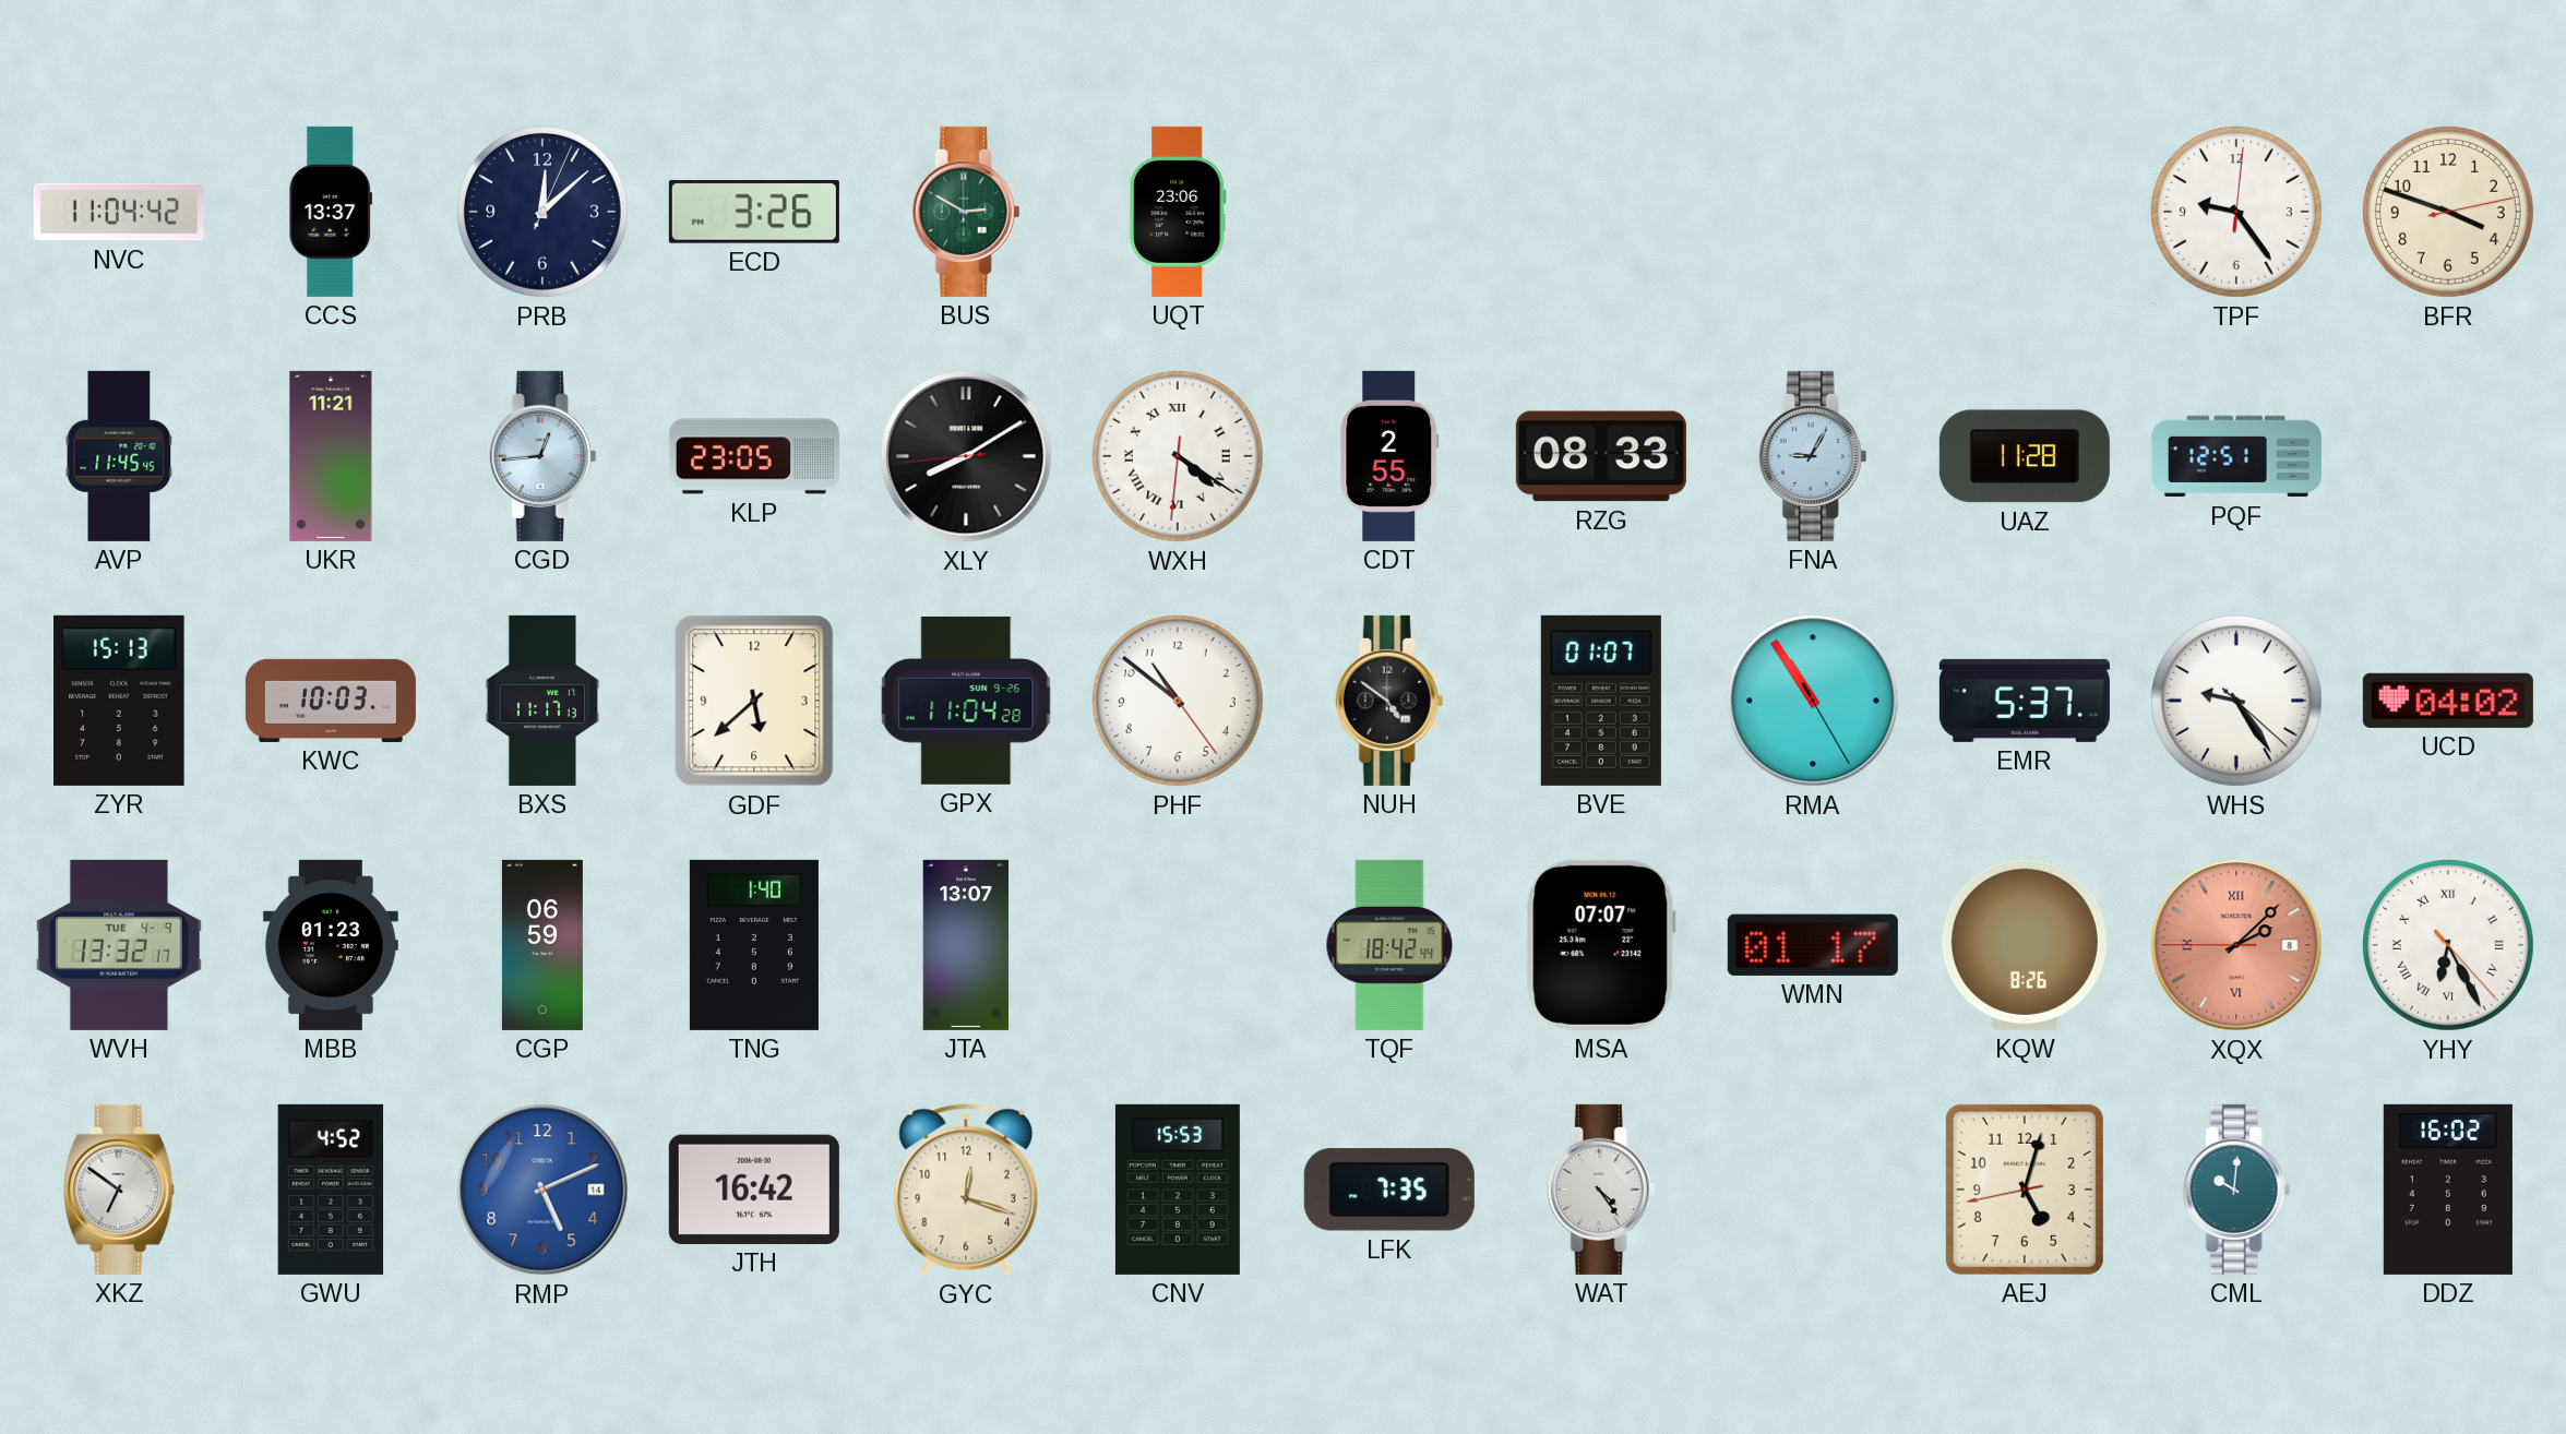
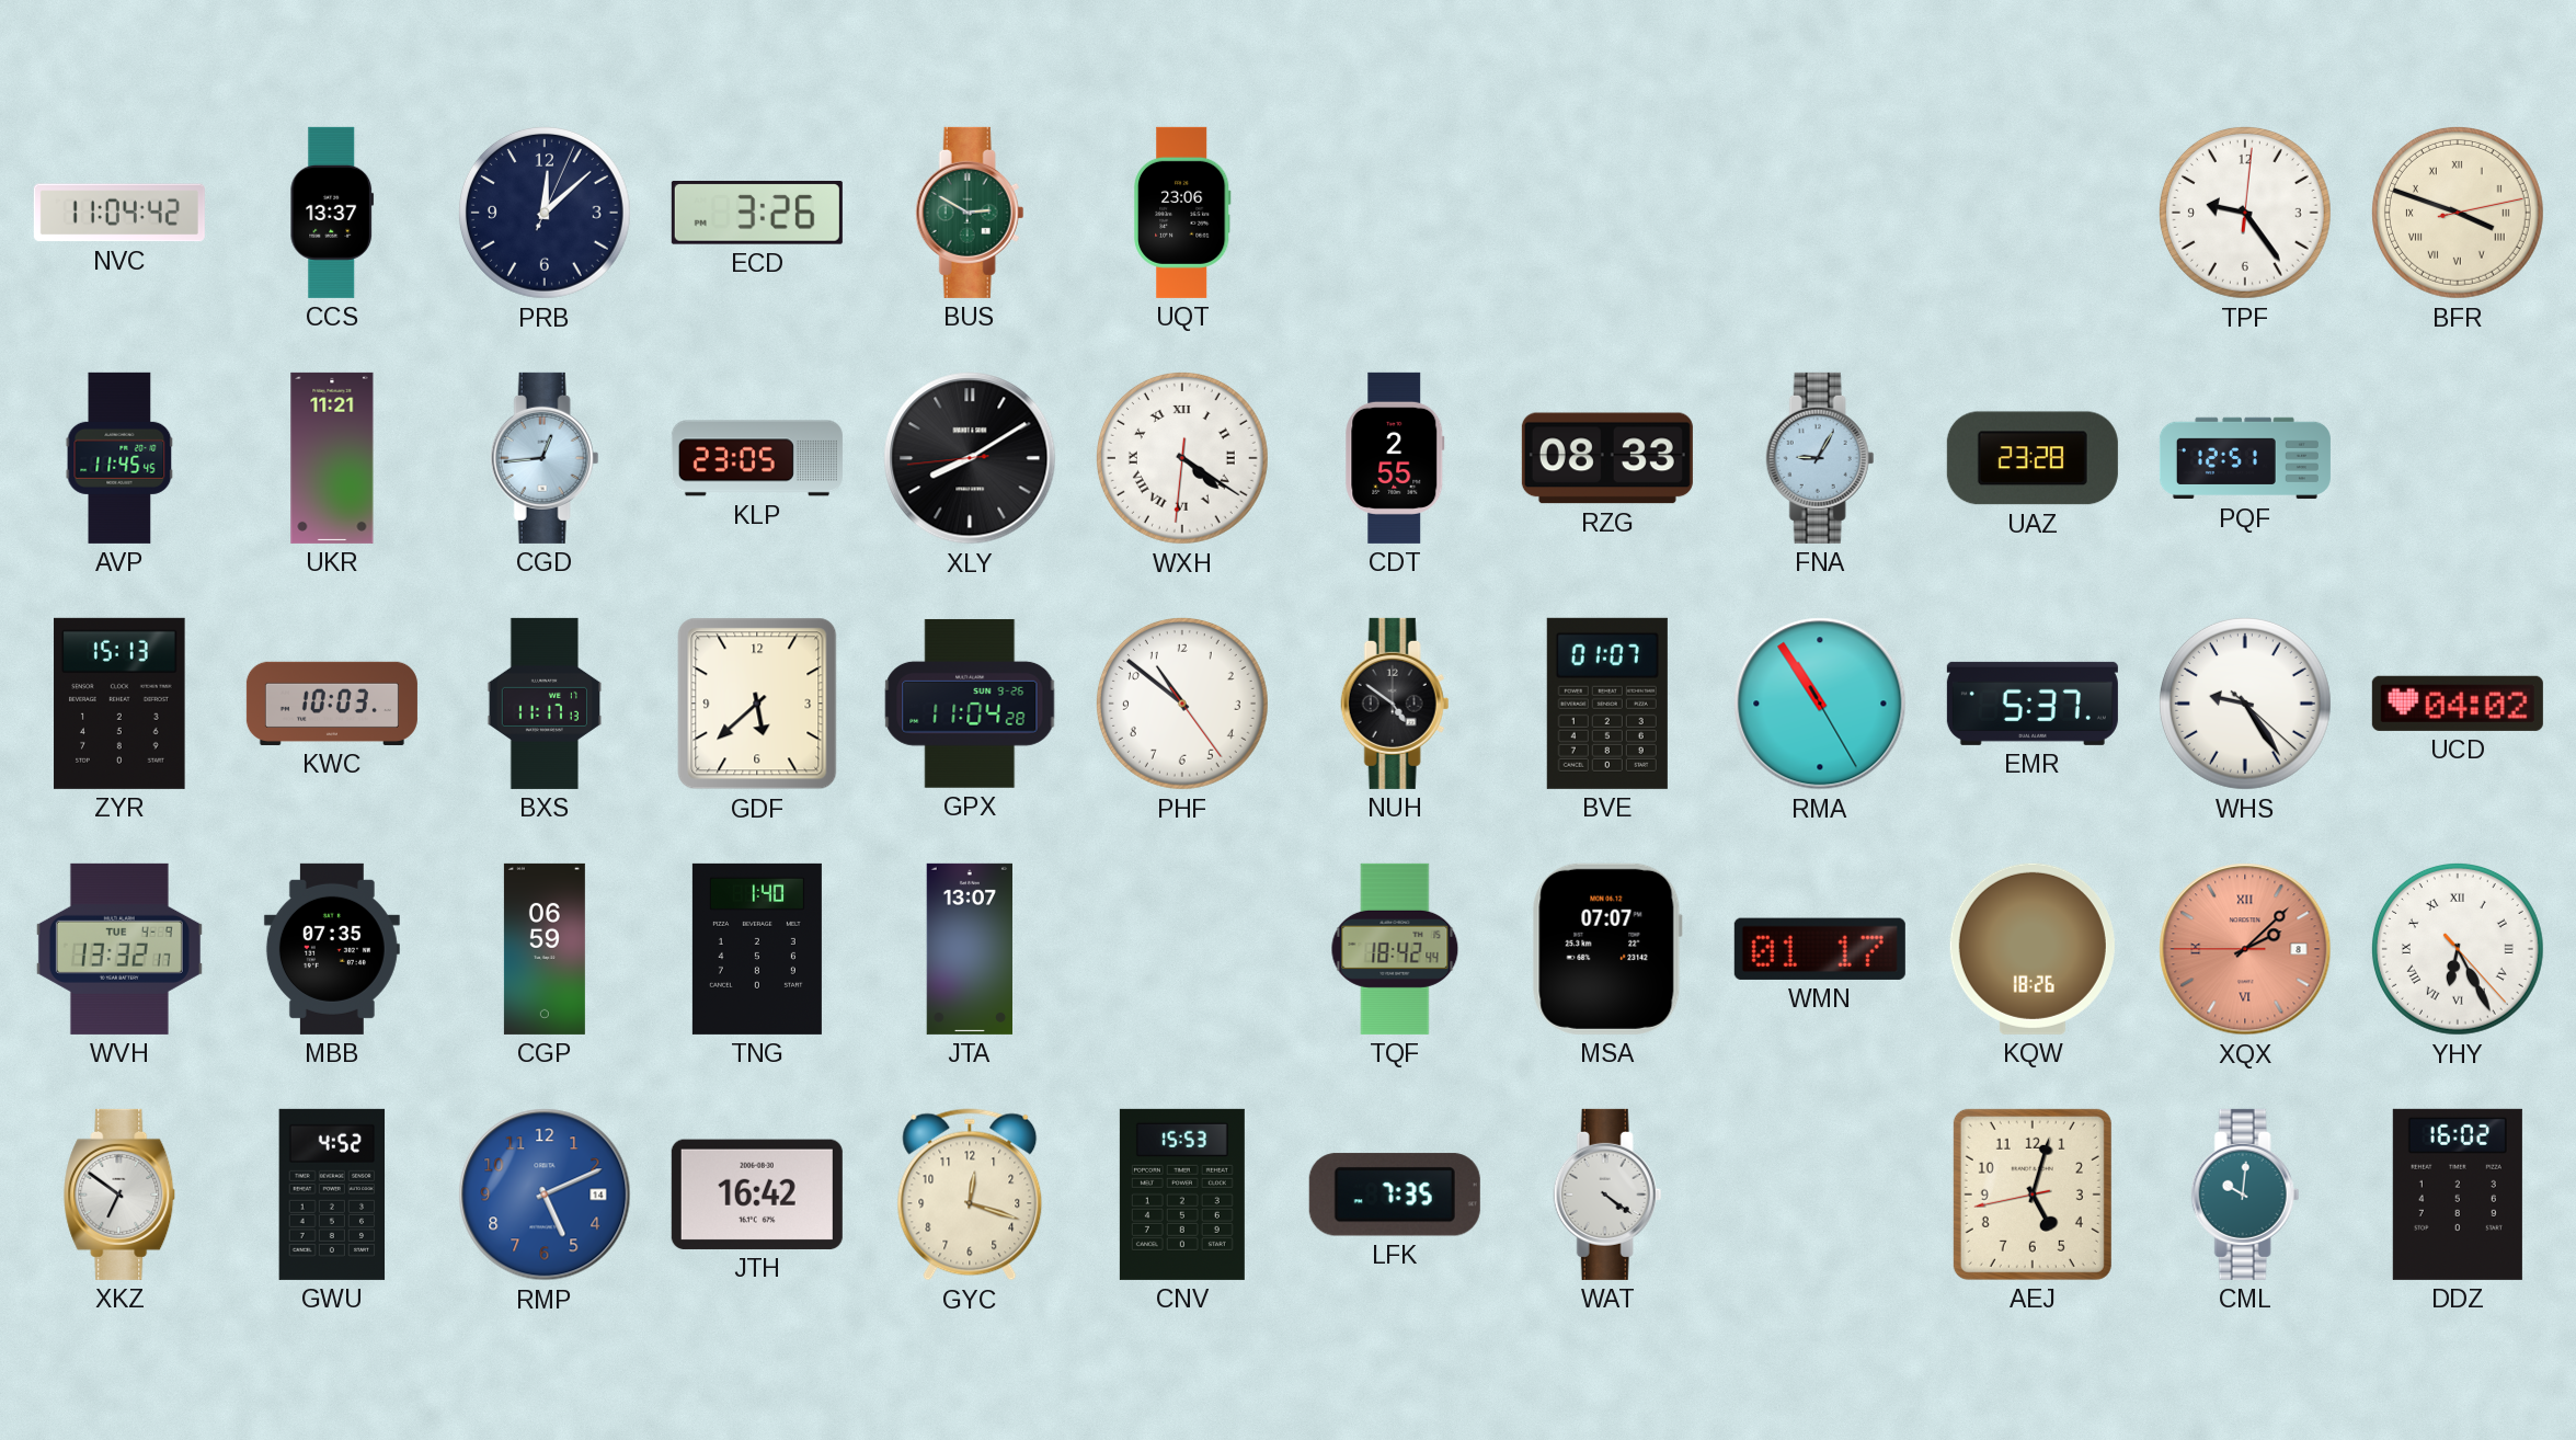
BFR numerals: Arabic -> Roman
UAZ: 11:28 -> 23:28
MBB: 01:23 -> 07:35
KQW: 8:26 -> 18:26
WAT: 4:24 -> 4:21
